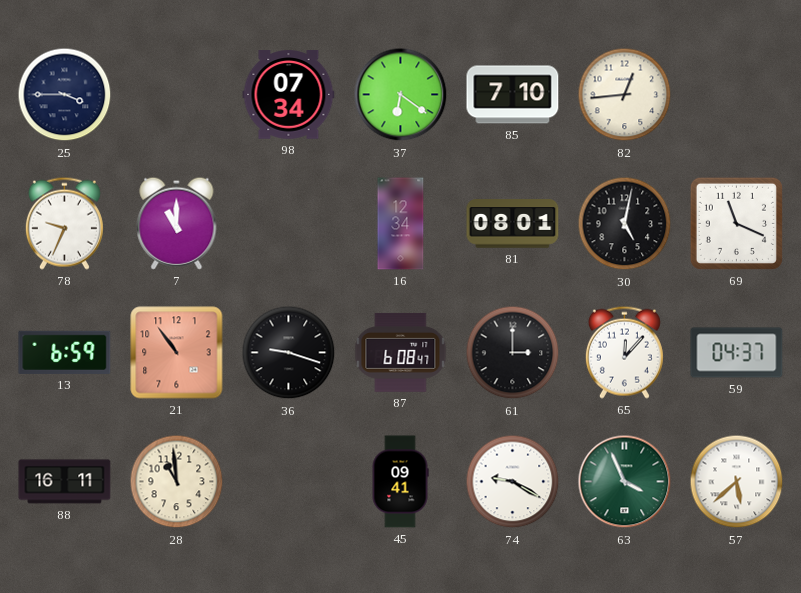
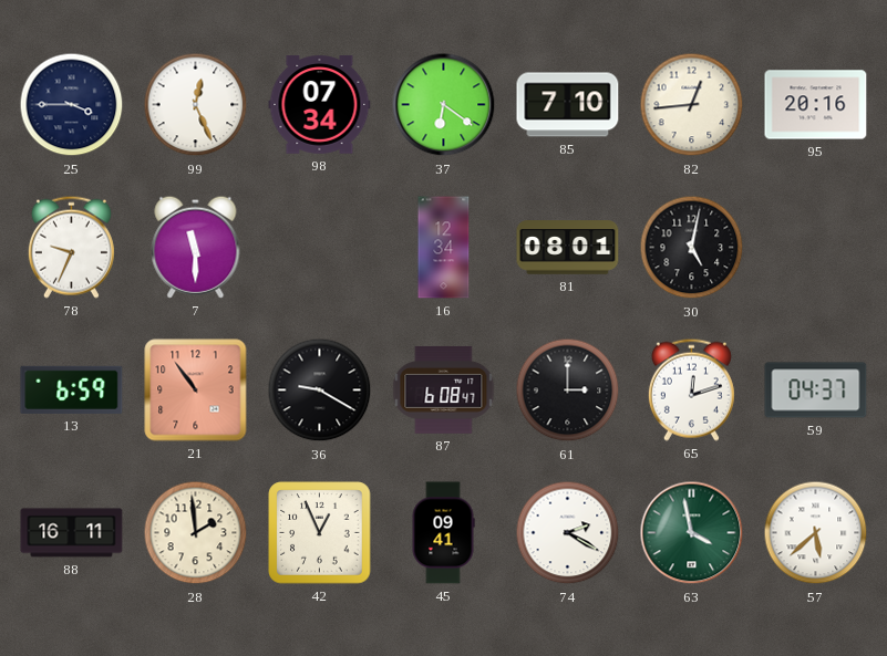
99: none -> 12:26
95: none -> 20:16
7: 11:00 -> 11:30
69: 11:19 -> none
36: 9:18 -> 9:20
65: 12:07 -> 12:12
28: 10:59 -> 1:59
42: none -> 12:56
74: 9:20 -> 2:20
63: 3:56 -> 3:58
